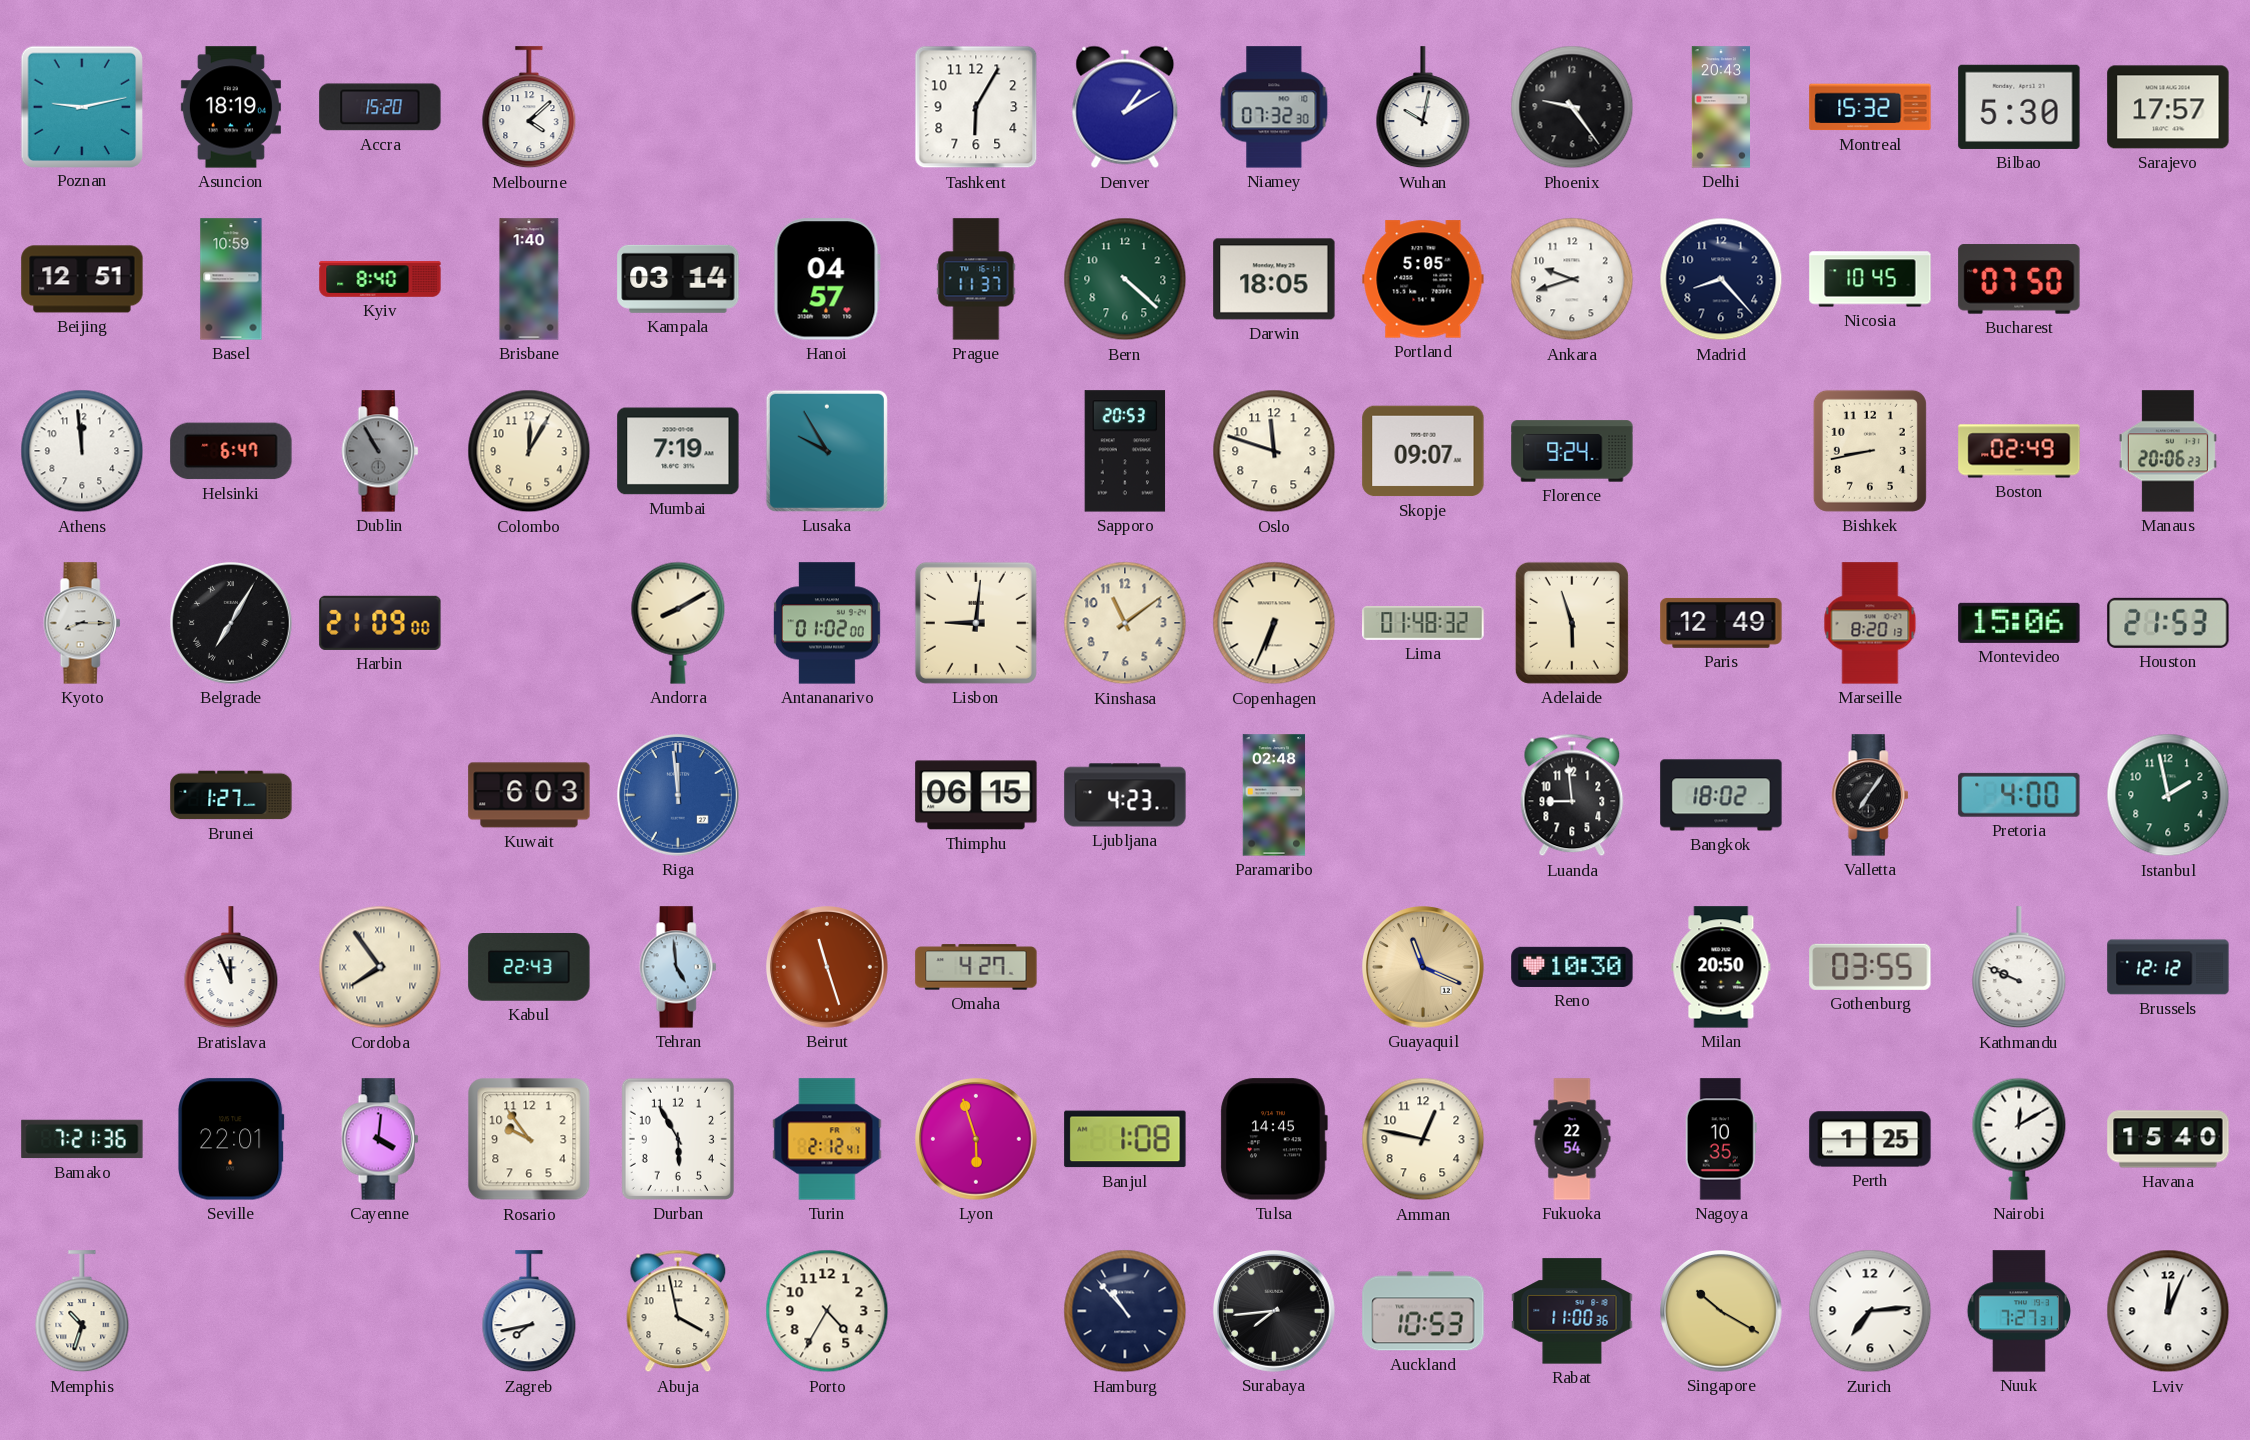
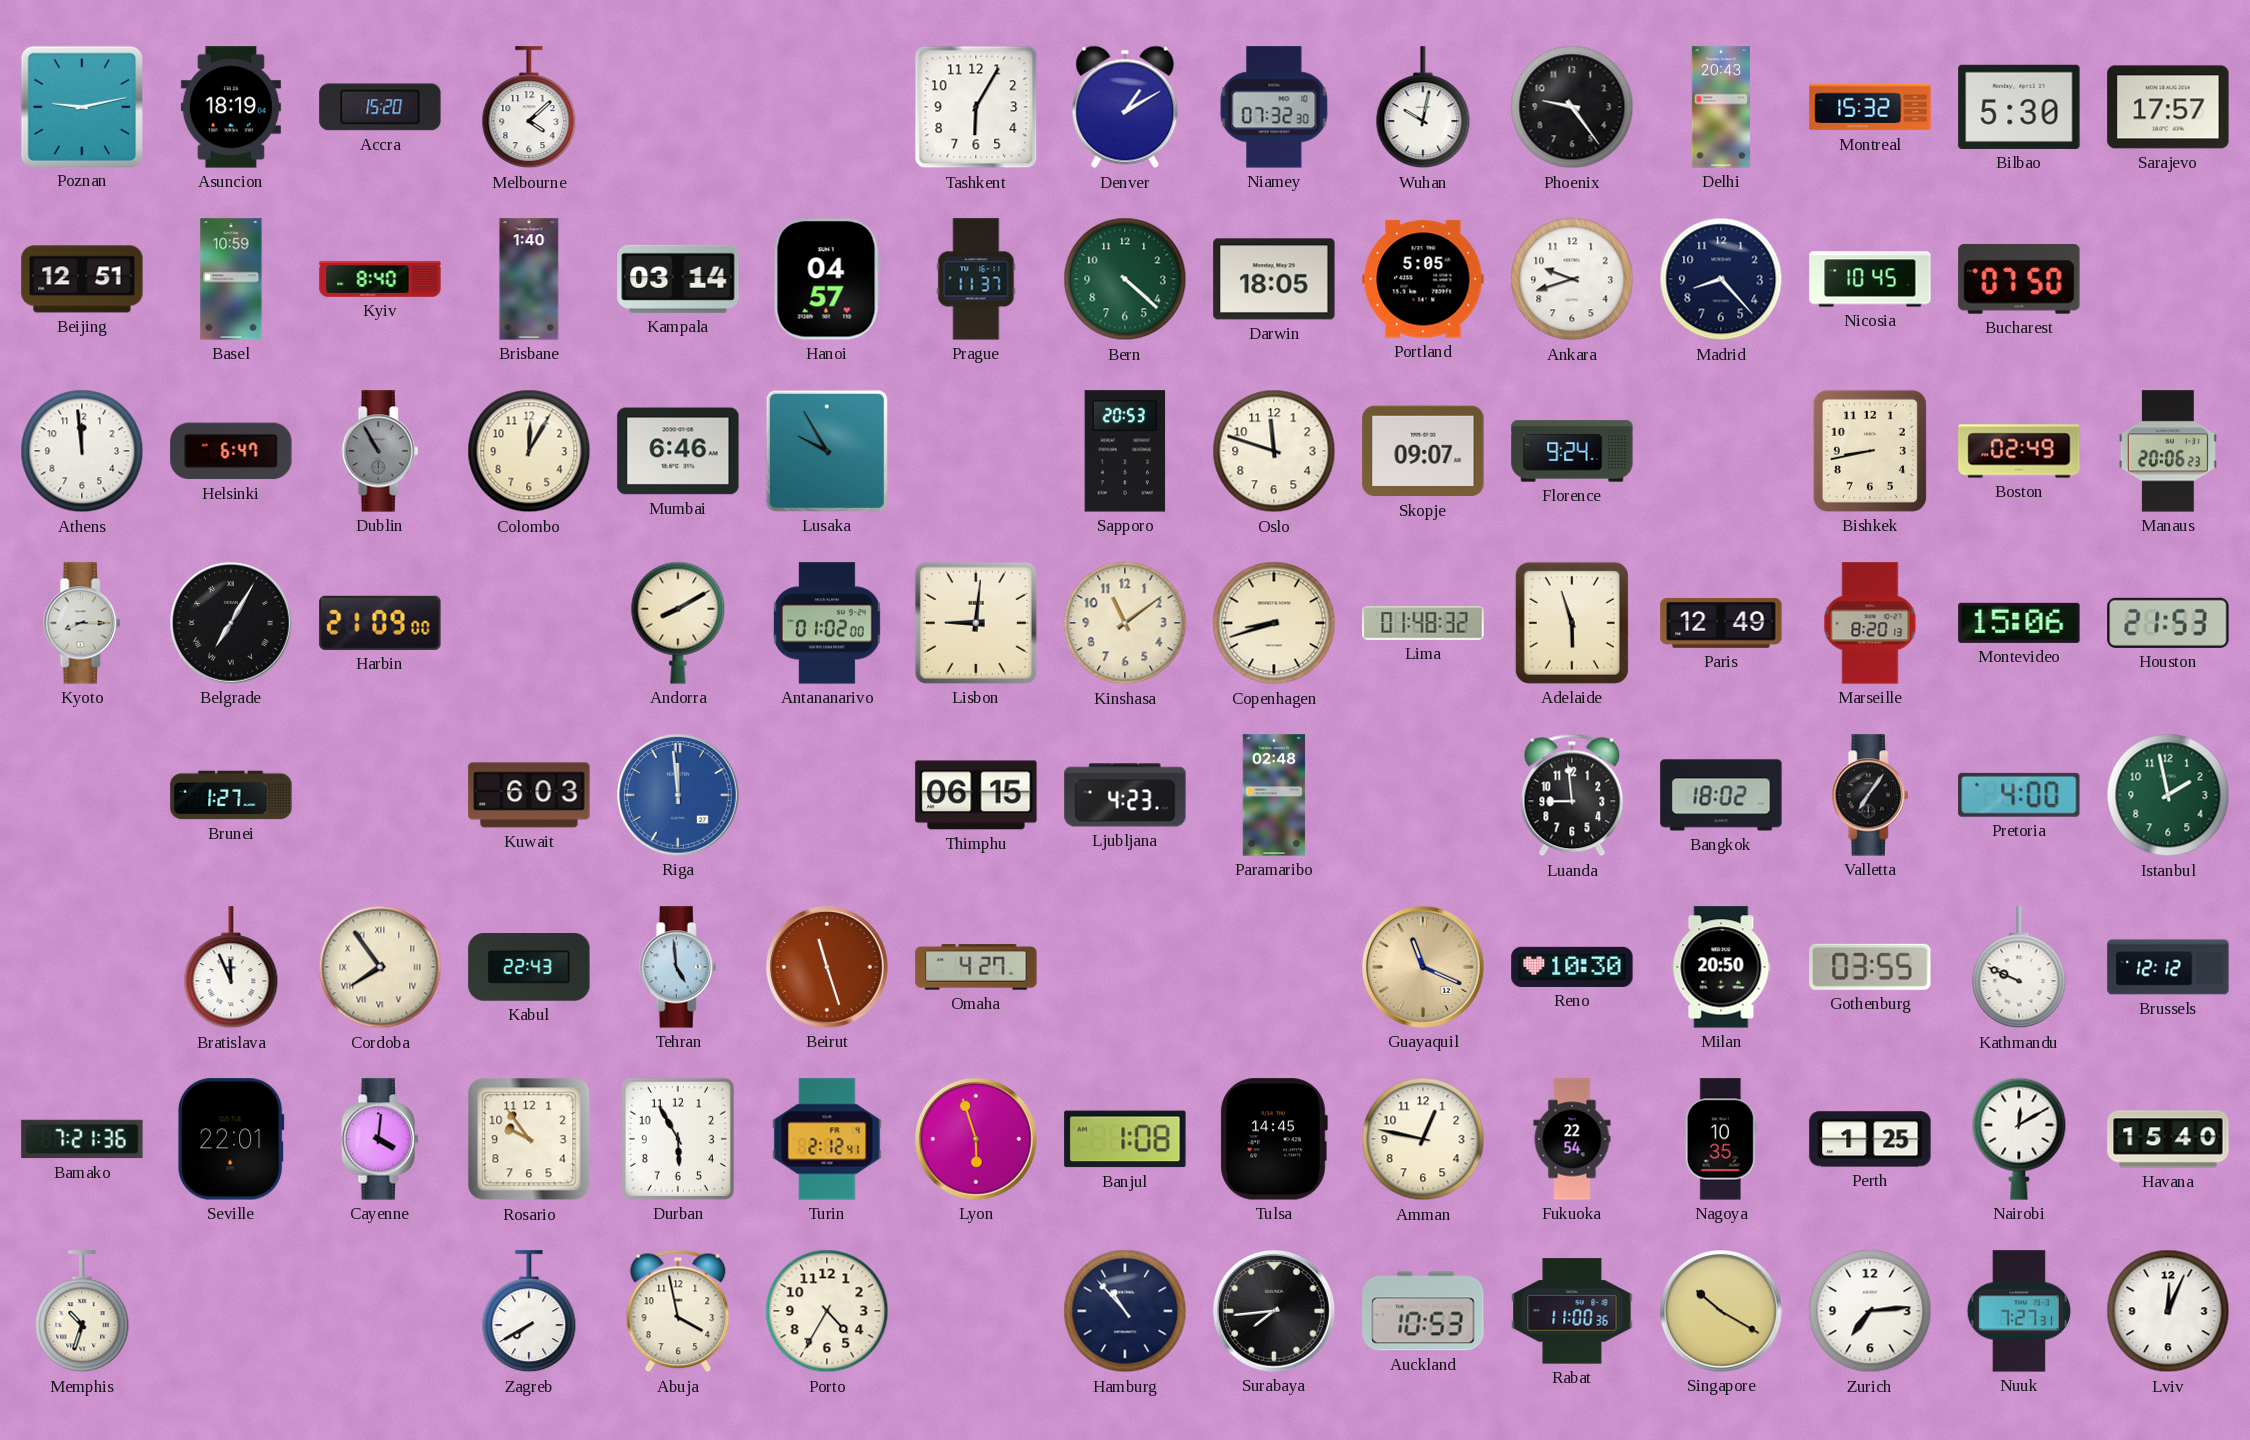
Mumbai: 7:19 -> 6:46
Copenhagen: 6:34 -> 8:42
Zagreb: 7:43 -> 7:40
